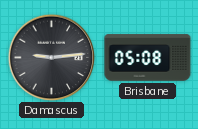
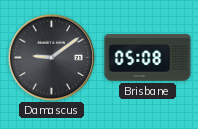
Damascus: 9:14 -> 9:09
